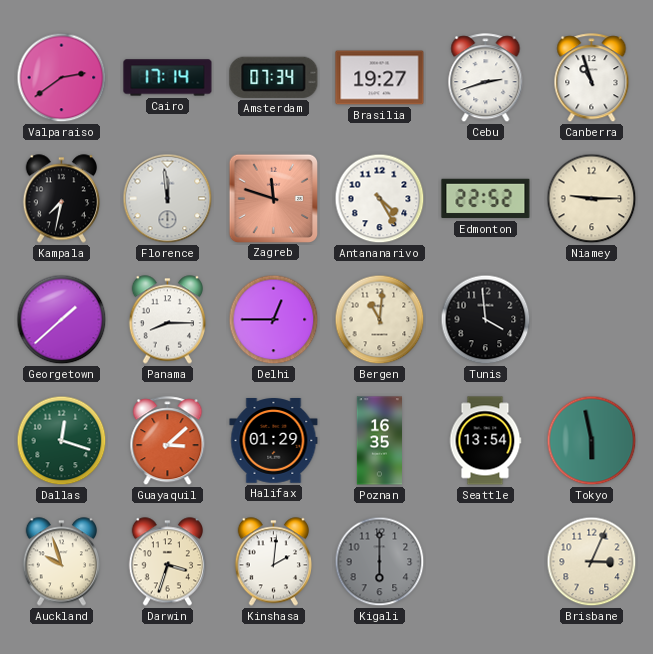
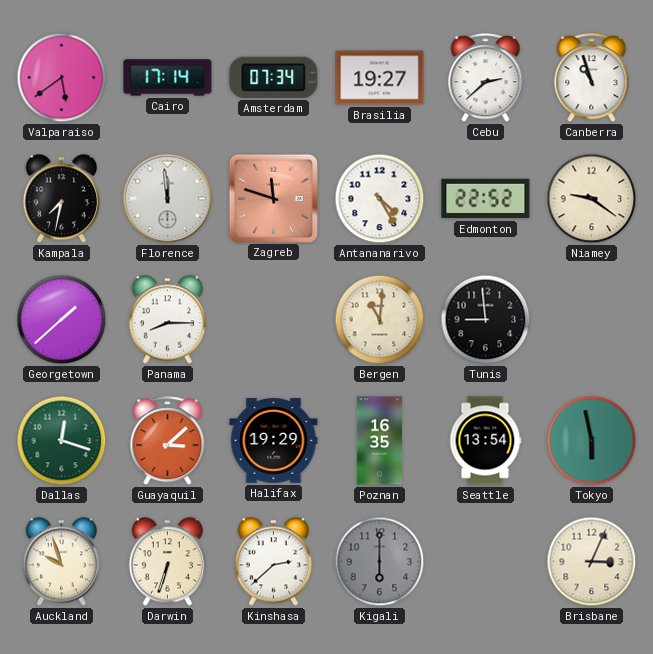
Valparaiso: 2:39 -> 5:39
Cebu: 2:42 -> 2:38
Niamey: 9:15 -> 9:21
Delhi: 12:45 -> none
Tunis: 3:59 -> 8:59
Halifax: 01:29 -> 19:29
Darwin: 3:33 -> 6:33
Kinshasa: 2:01 -> 2:38
